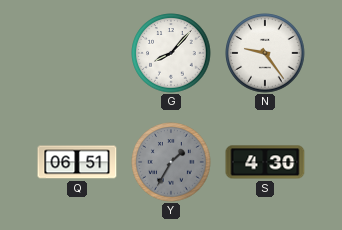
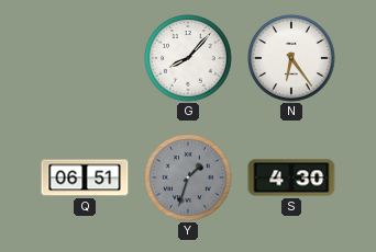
N: 9:24 -> 6:24
Y: 1:35 -> 1:33
